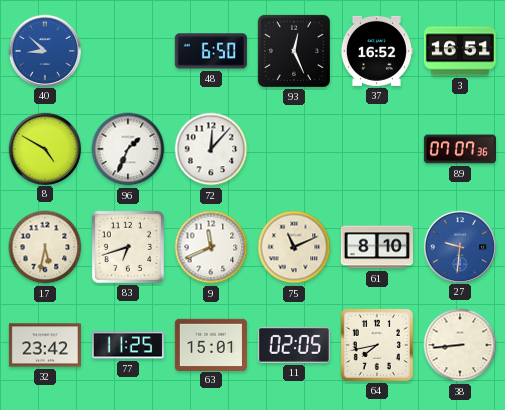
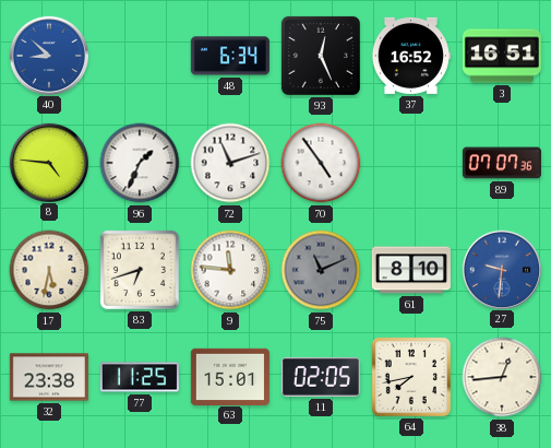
48: 6:50 -> 6:34
8: 4:50 -> 4:46
72: 12:07 -> 11:12
70: none -> 4:54
9: 11:41 -> 11:46
75 dial: cream -> grey
32: 23:42 -> 23:38
38: 8:44 -> 12:44
